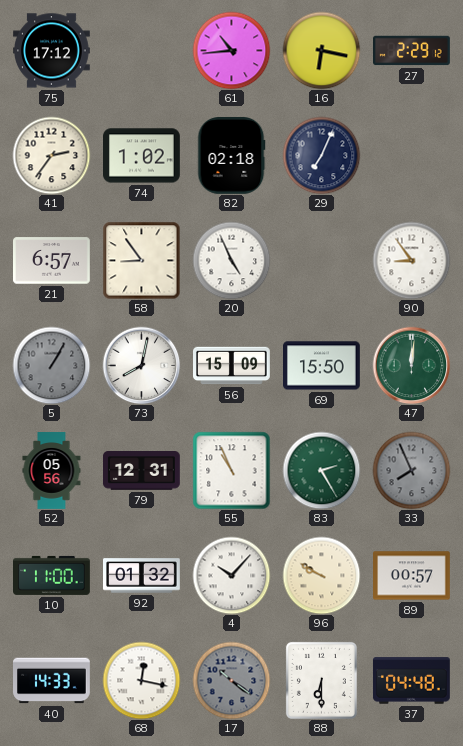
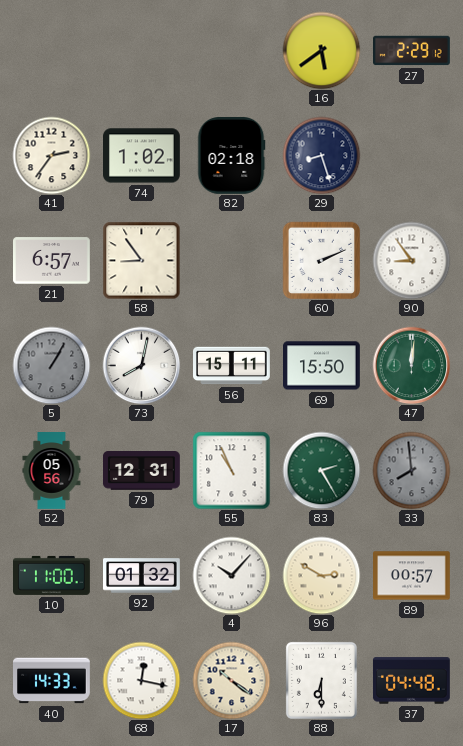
75: 17:12 -> none
61: 10:44 -> none
16: 6:17 -> 5:39
29: 7:04 -> 8:27
20: 4:56 -> none
60: none -> 2:11
56: 15:09 -> 15:11
33: 7:56 -> 7:59
96: 9:50 -> 2:50
17 dial: grey -> cream
